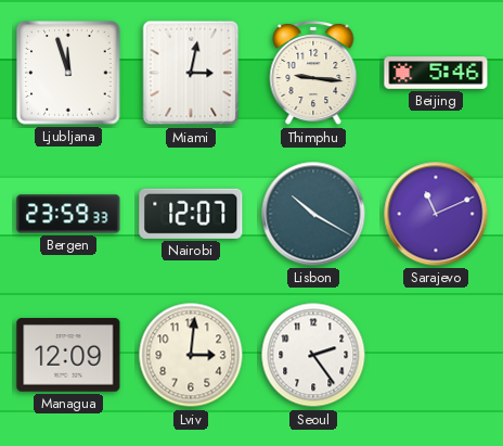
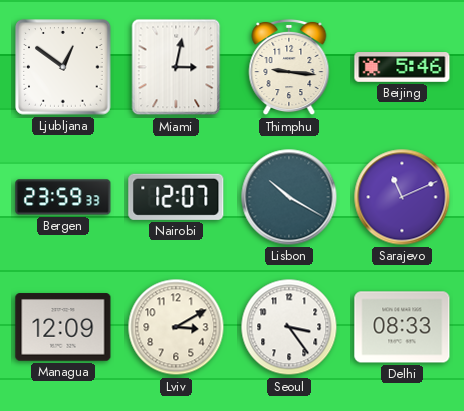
Ljubljana: 11:57 -> 12:51
Lviv: 3:01 -> 3:10
Seoul: 2:24 -> 3:24
Delhi: none -> 08:33
